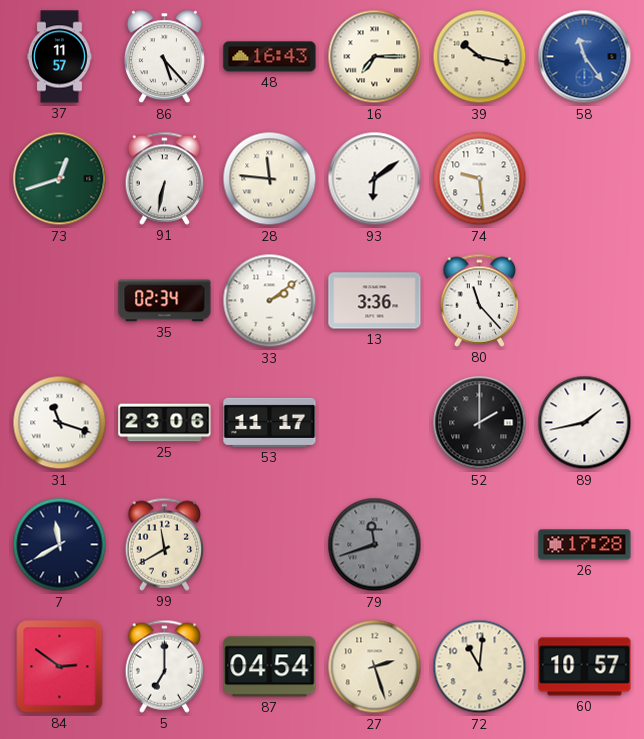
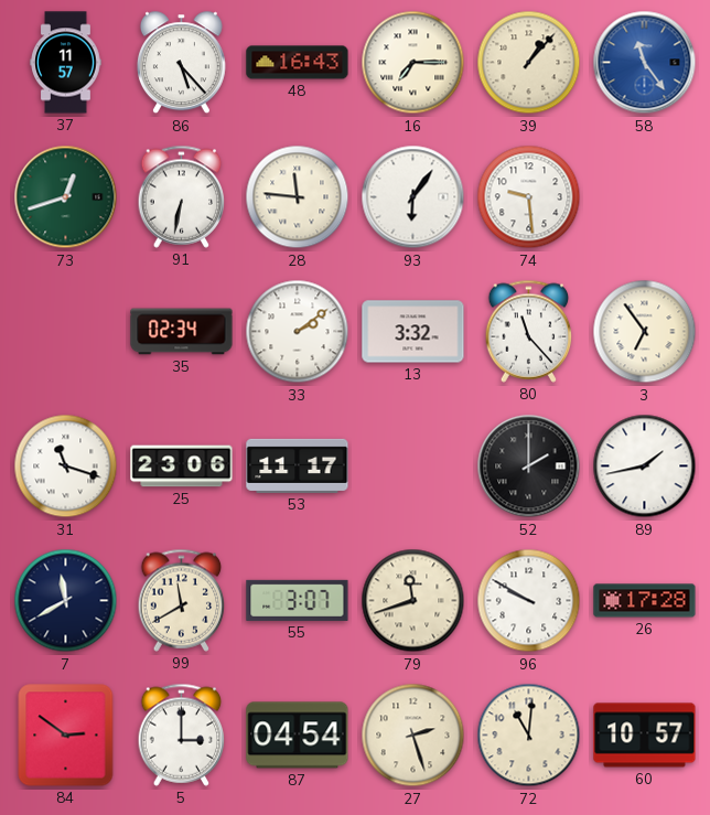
39: 10:17 -> 1:07
93: 6:09 -> 6:06
13: 3:36 -> 3:32
3: none -> 6:54
55: none -> 3:07
79 dial: grey -> cream
96: none -> 9:50
5: 7:00 -> 3:00
